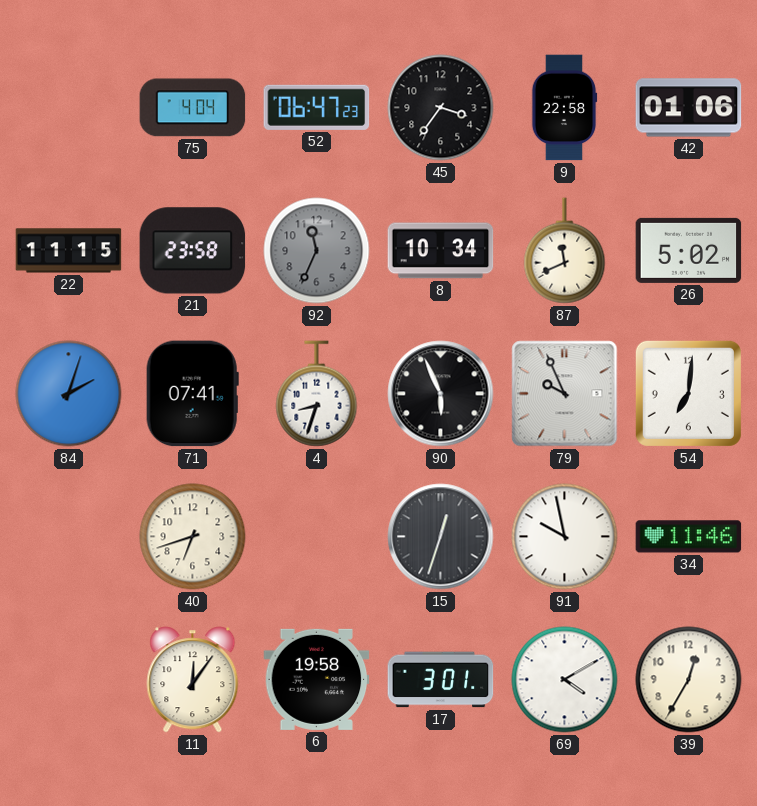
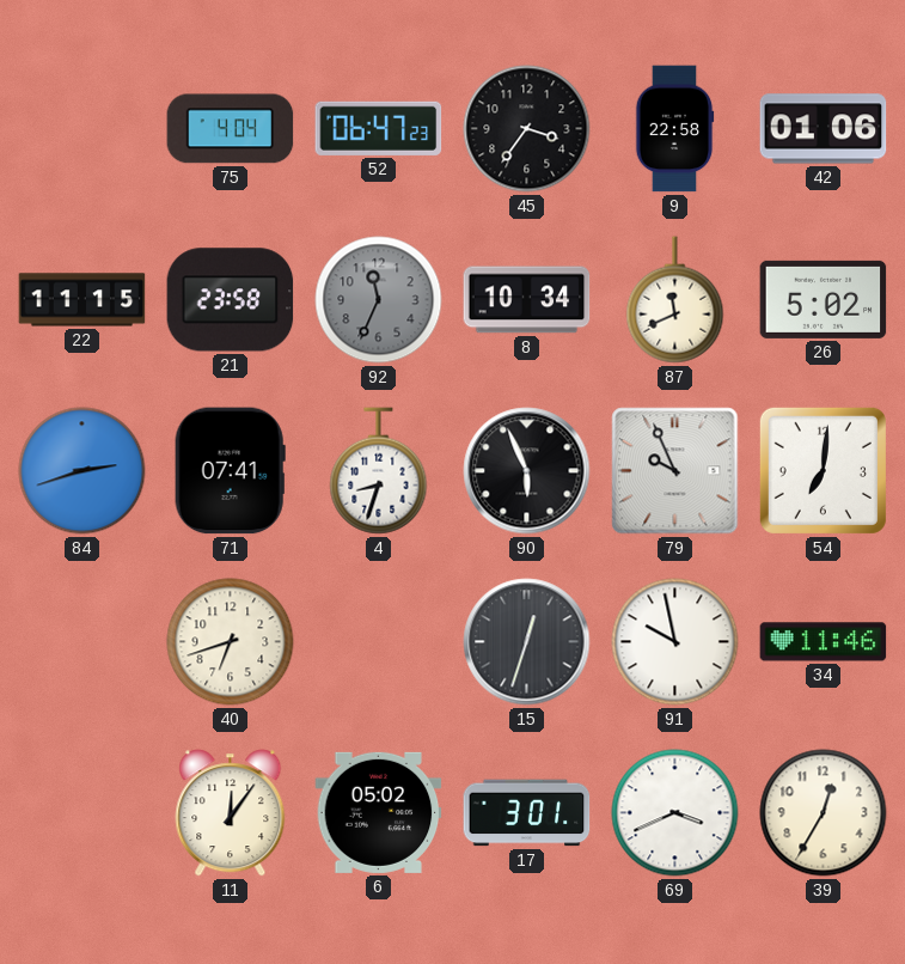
84: 2:03 -> 2:42
6: 19:58 -> 05:02
69: 4:10 -> 3:41
